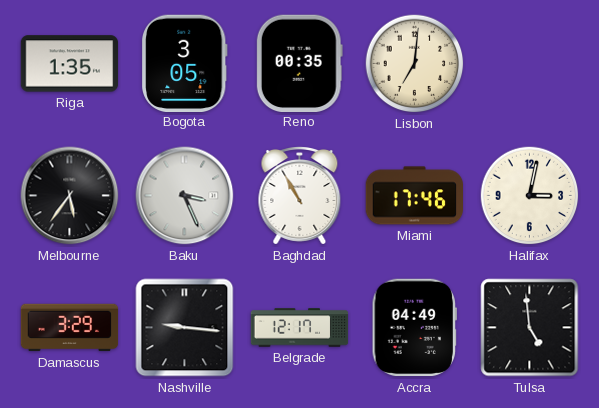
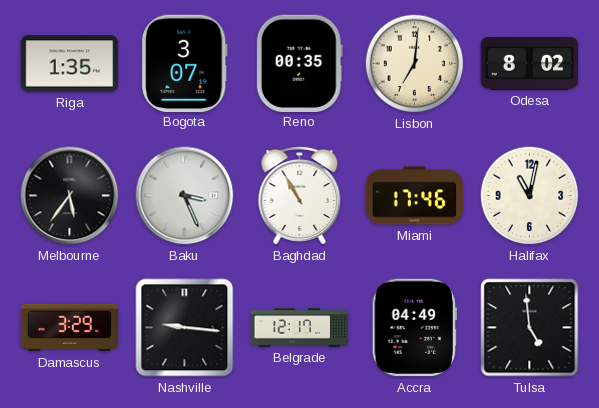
Bogota: 3:05 -> 3:07
Odesa: none -> 8:02
Halifax: 3:02 -> 11:02
